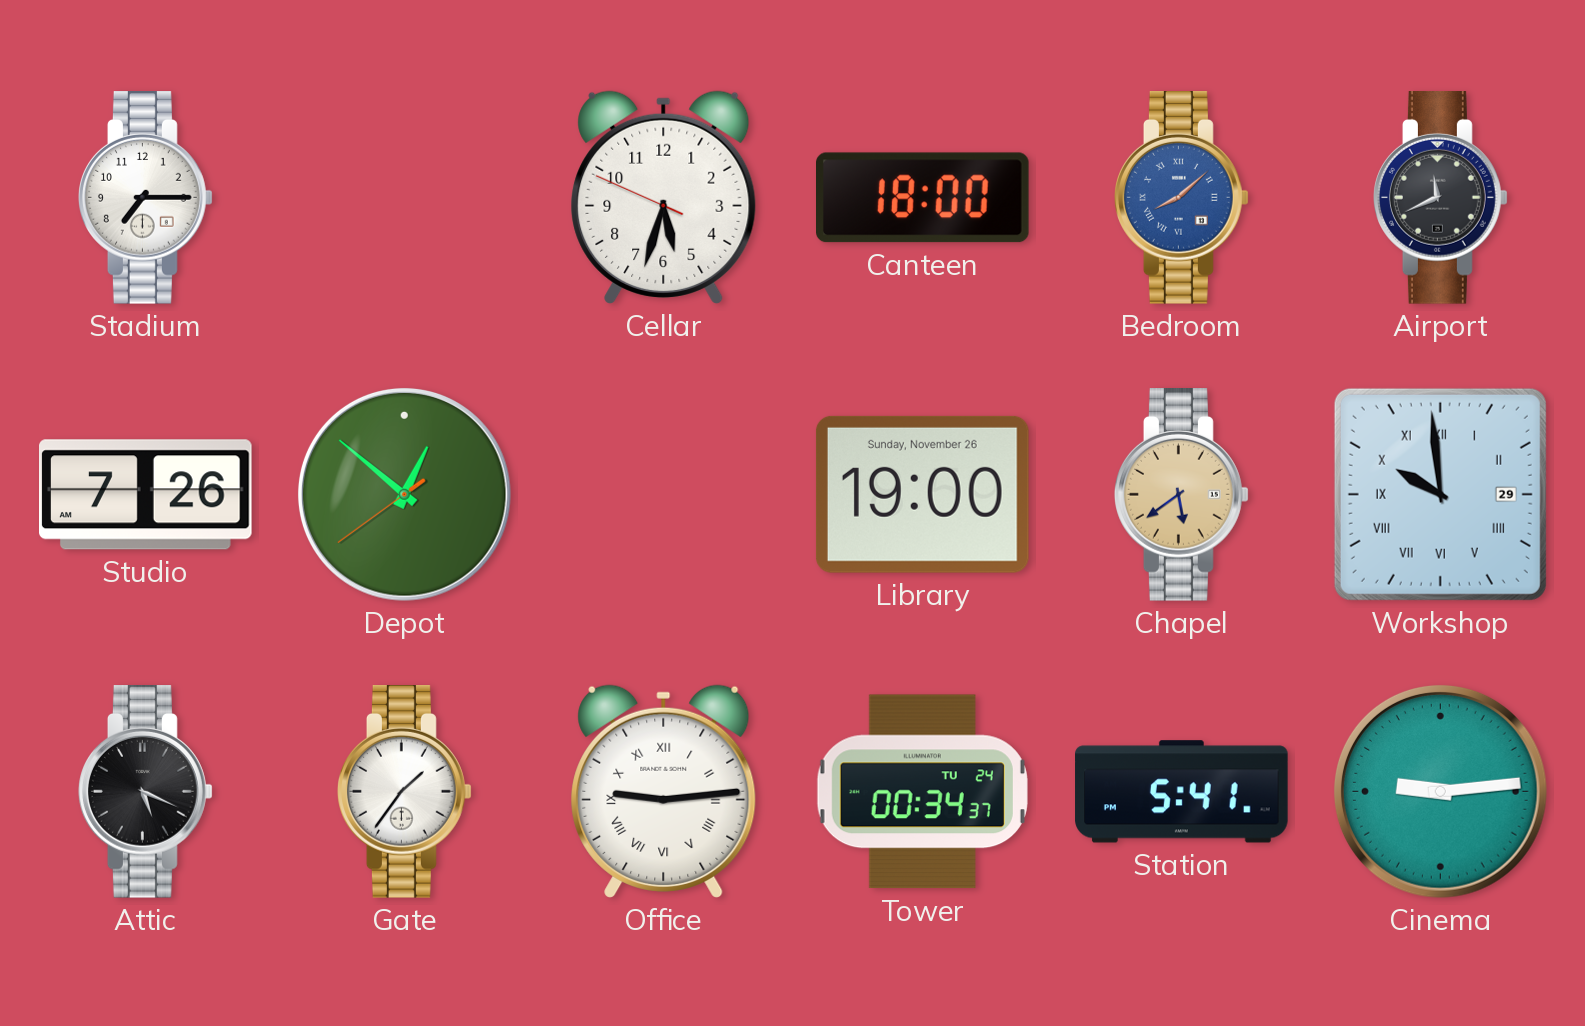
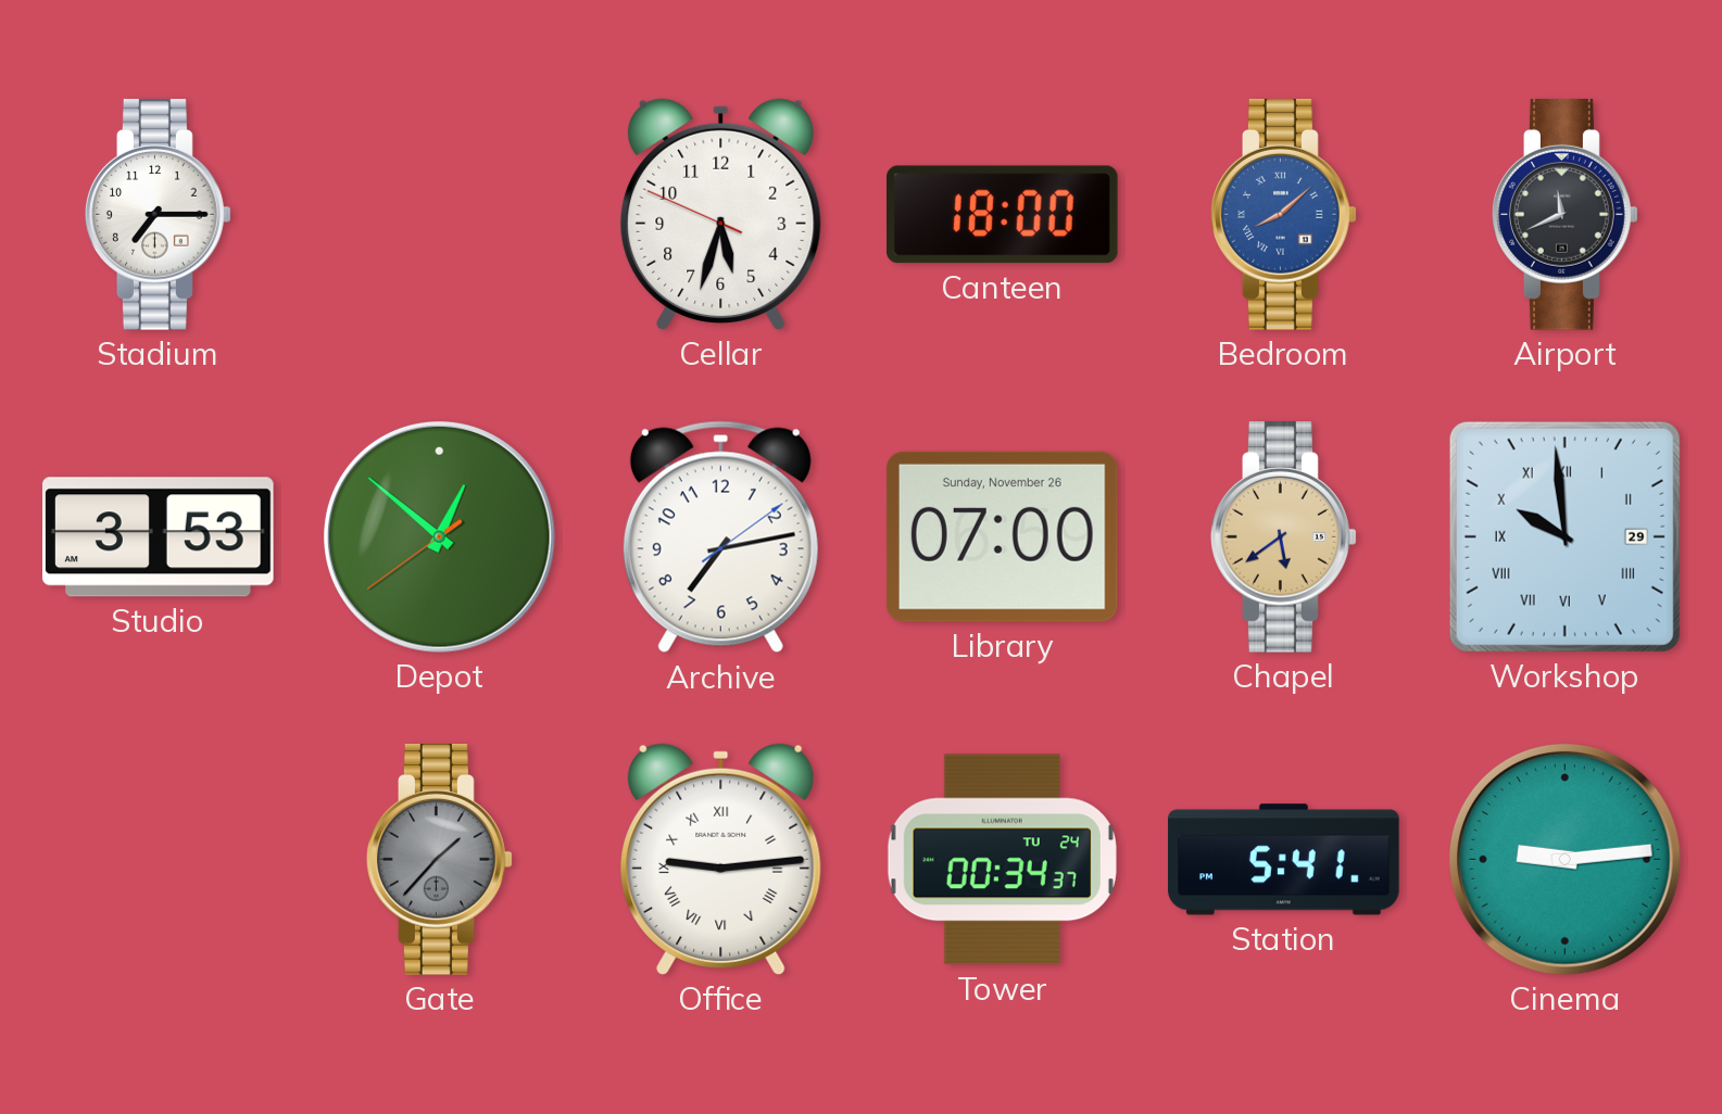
Studio: 7:26 -> 3:53
Archive: none -> 7:13
Library: 19:00 -> 07:00
Attic: 5:19 -> none
Gate: 1:36 -> 1:37
Gate dial: white -> grey
